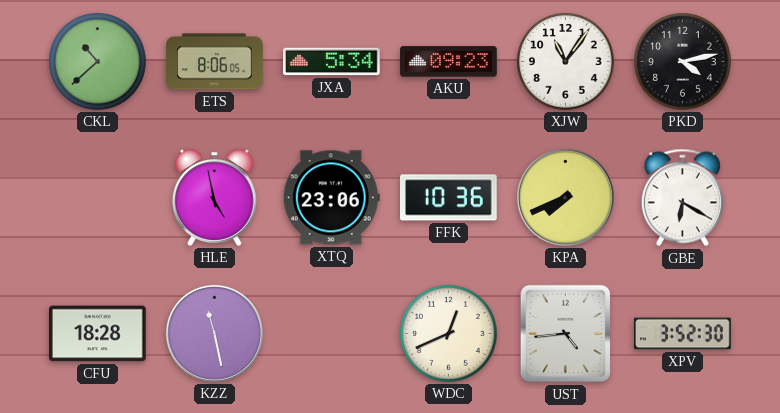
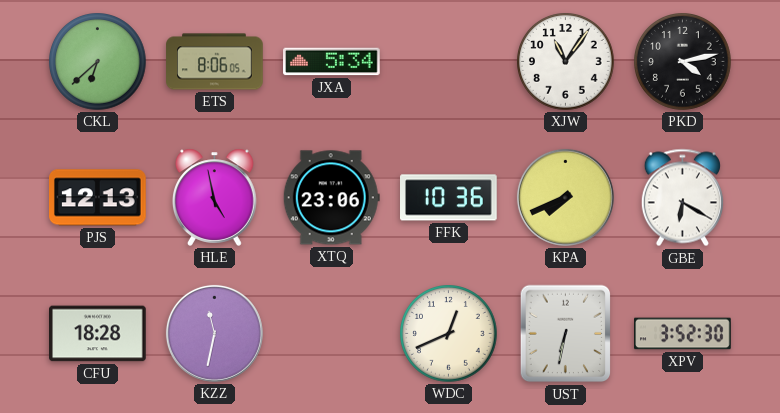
CKL: 10:38 -> 6:38
AKU: 09:23 -> none
PJS: none -> 12:13
KZZ: 11:28 -> 11:32
UST: 4:44 -> 6:32
